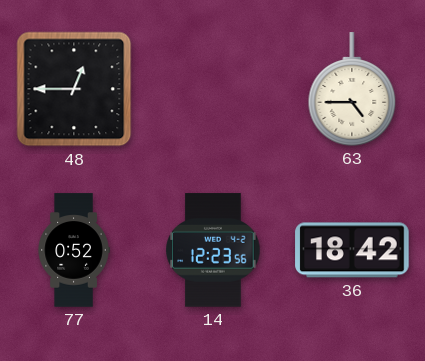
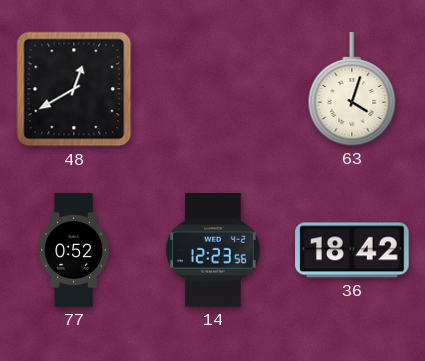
48: 12:45 -> 12:40
63: 4:45 -> 4:03
